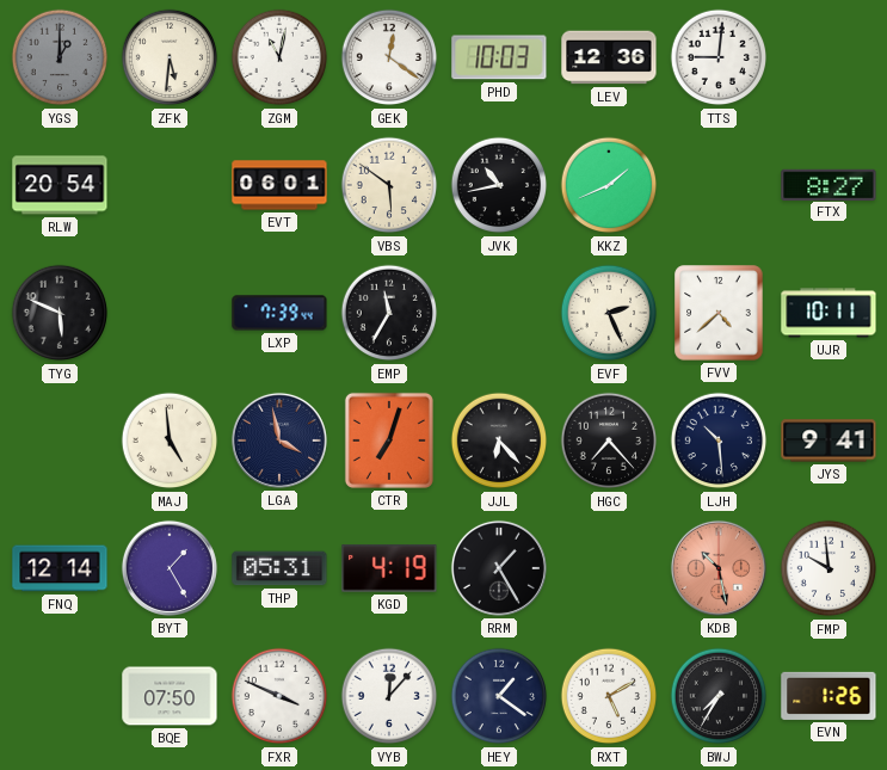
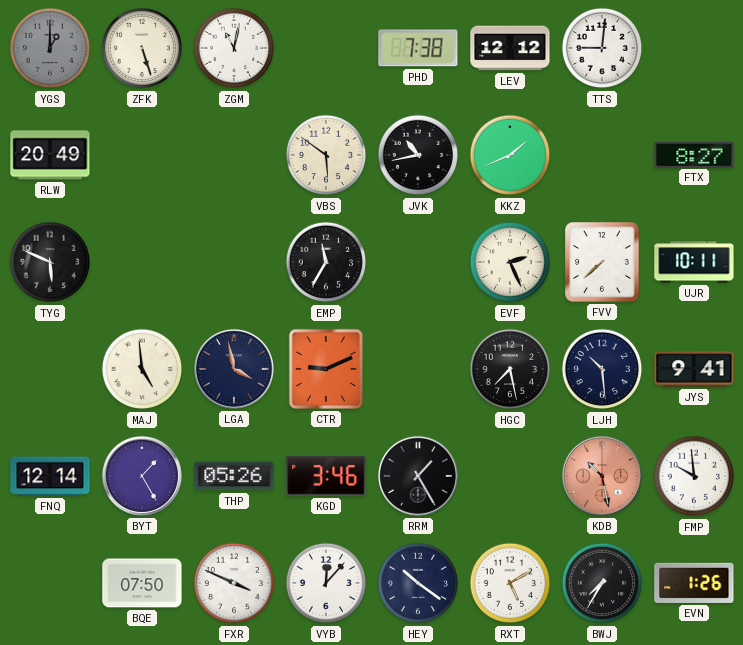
ZFK: 5:31 -> 5:27
GEK: 12:21 -> none
PHD: 10:03 -> 7:38
LEV: 12:36 -> 12:12
RLW: 20:54 -> 20:49
EVT: 06:01 -> none
LXP: 7:39 -> none
FVV: 4:38 -> 7:38
CTR: 7:03 -> 9:11
JJL: 6:23 -> none
HGC: 7:23 -> 7:28
THP: 05:31 -> 05:26
KGD: 4:19 -> 3:46
HEY: 1:21 -> 10:21
